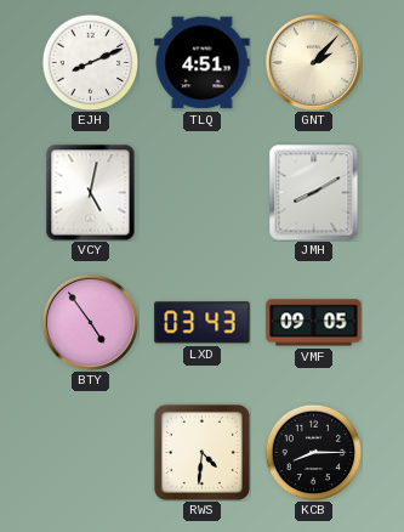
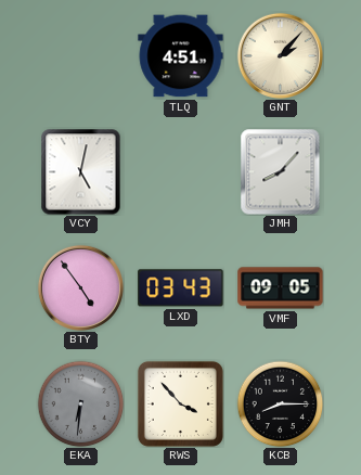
EJH: 8:11 -> none
JMH: 8:10 -> 8:07
EKA: none -> 6:31
RWS: 4:31 -> 3:53
